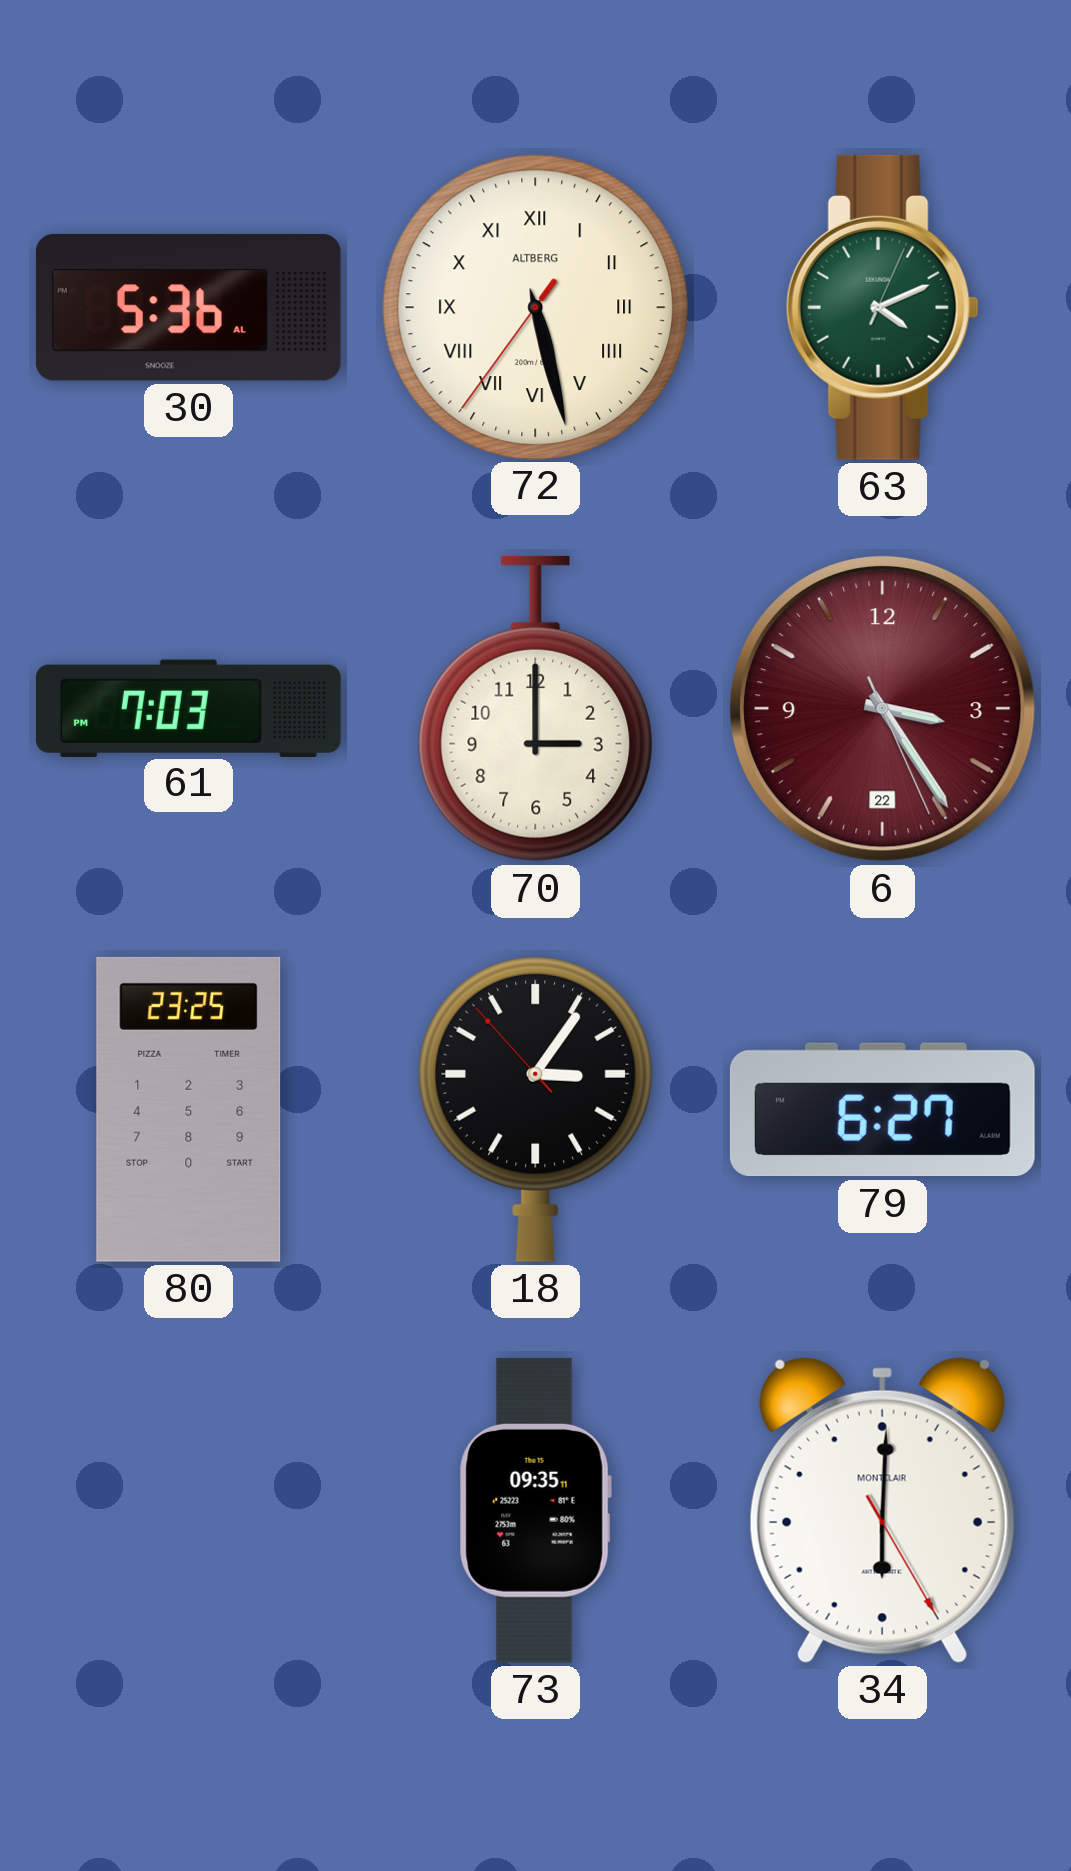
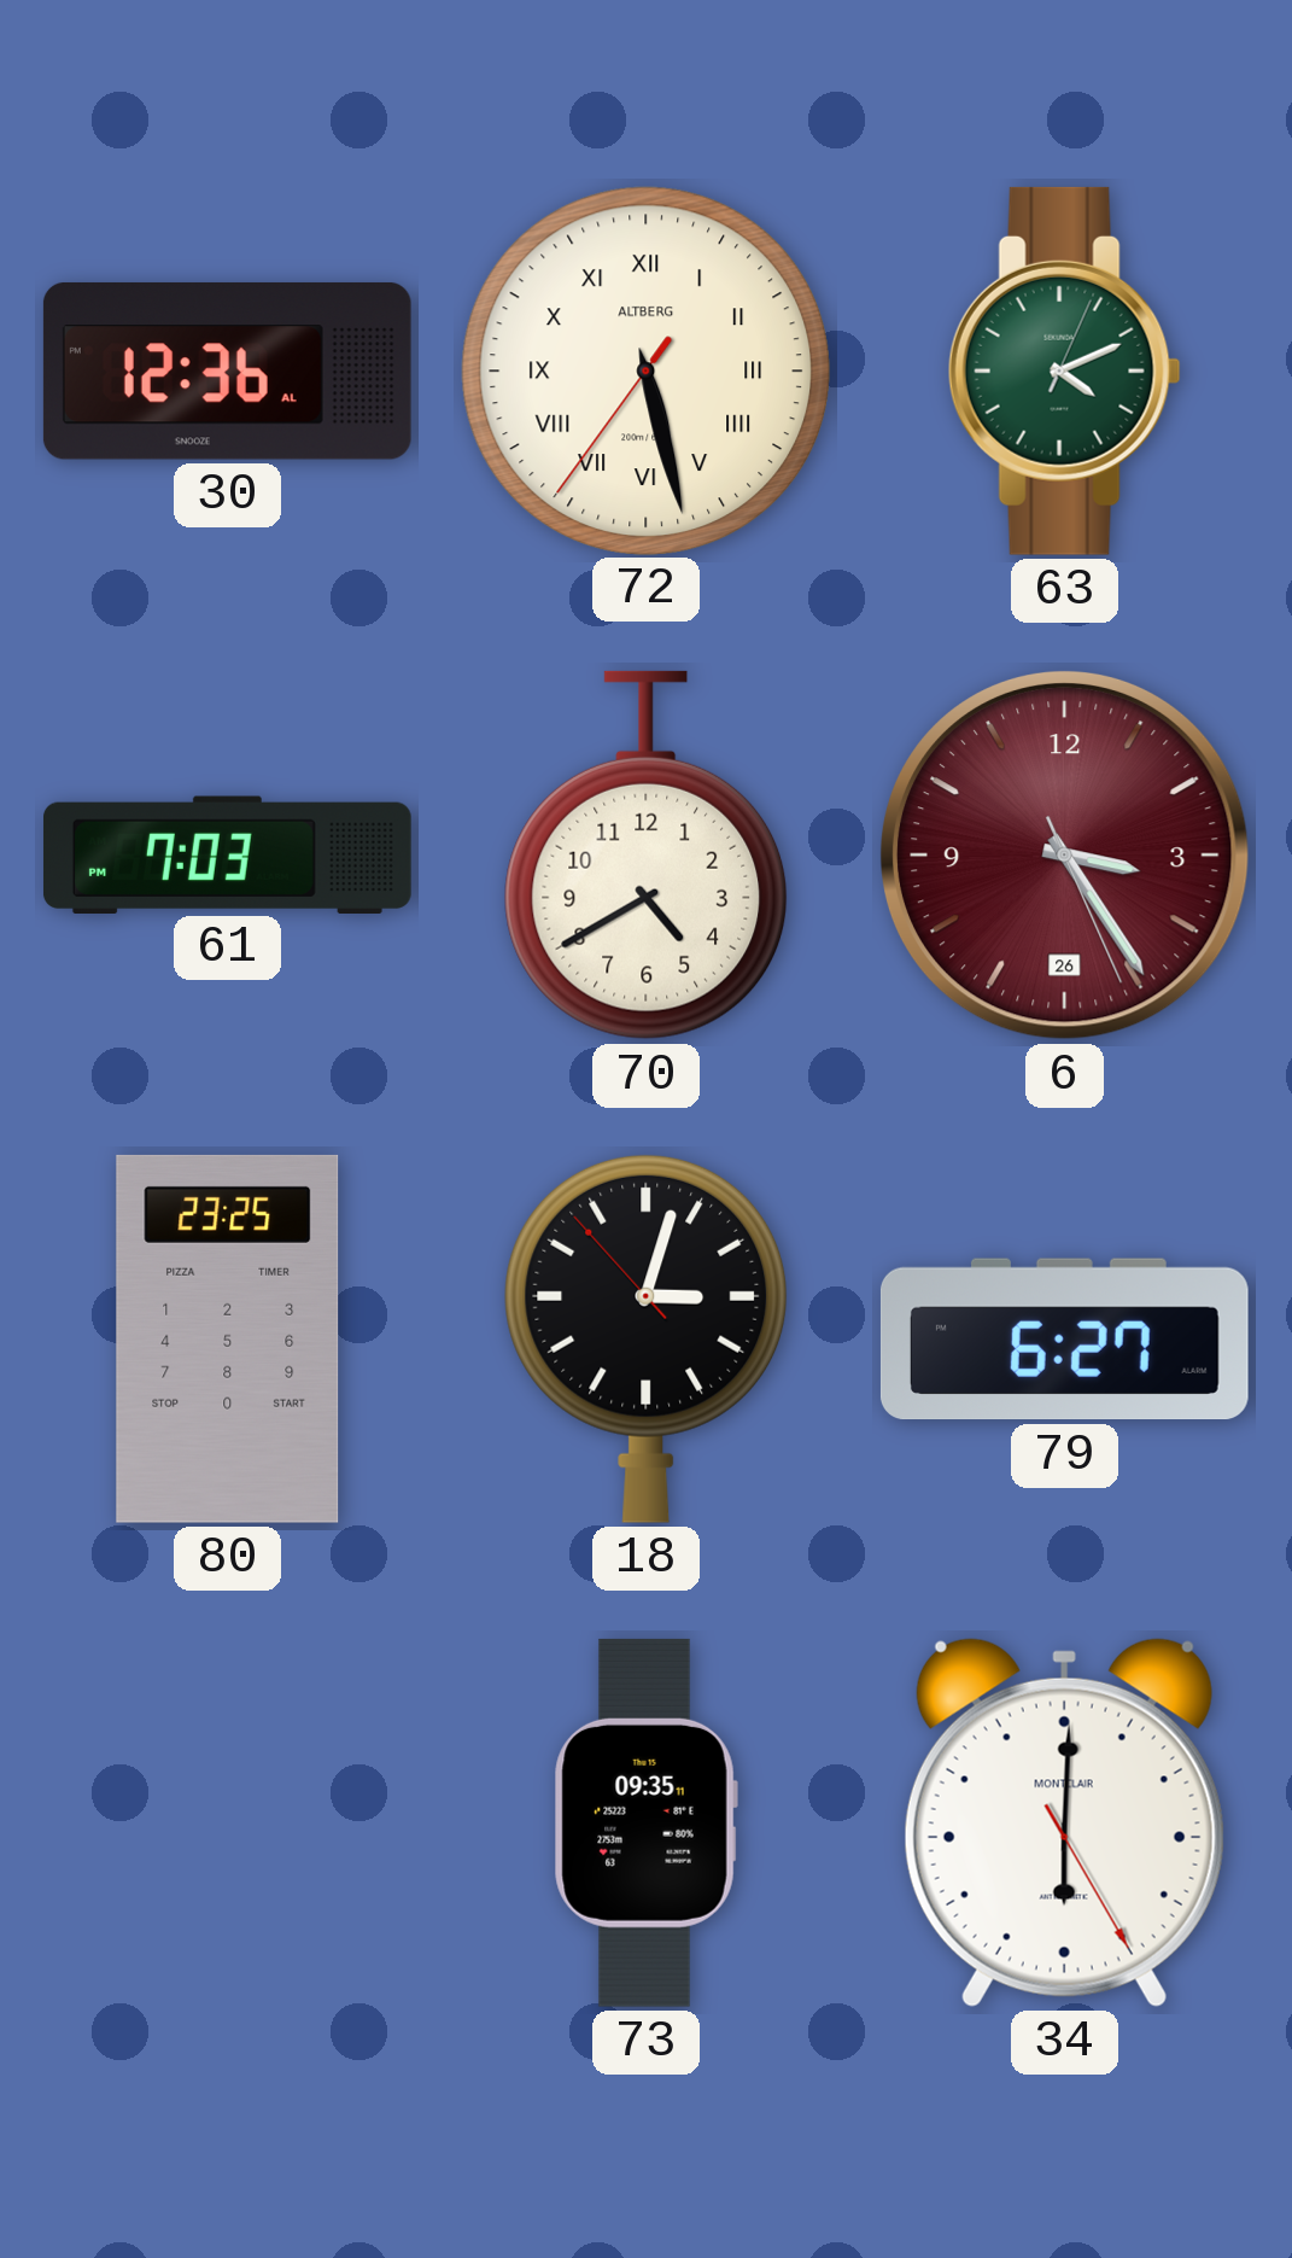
30: 5:36 -> 12:36
70: 3:00 -> 4:40
6 date: 22 -> 26
18: 3:05 -> 3:02
